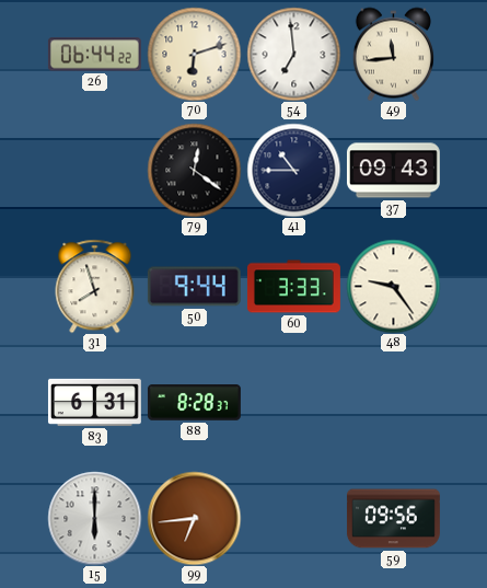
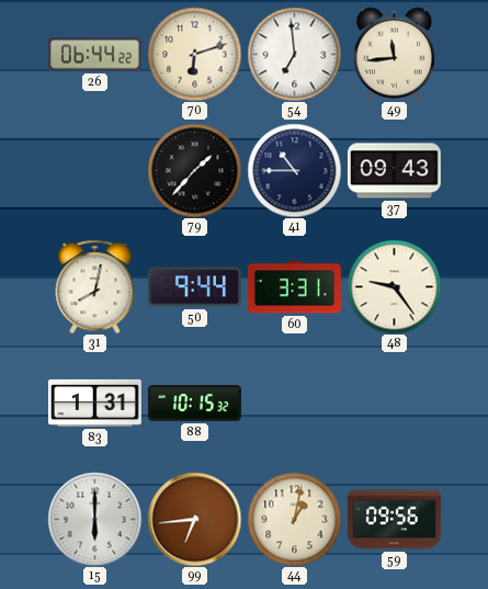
79: 12:21 -> 1:37
31: 7:57 -> 8:02
60: 3:33 -> 3:31
83: 6:31 -> 1:31
88: 8:28 -> 10:15
44: none -> 1:02
